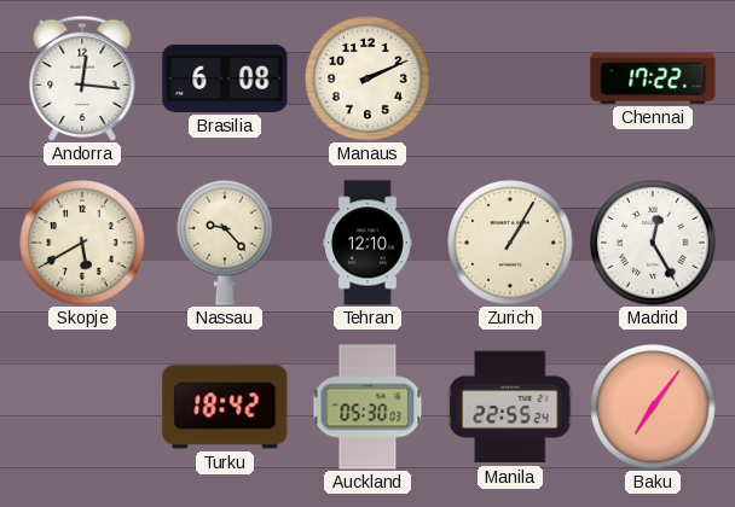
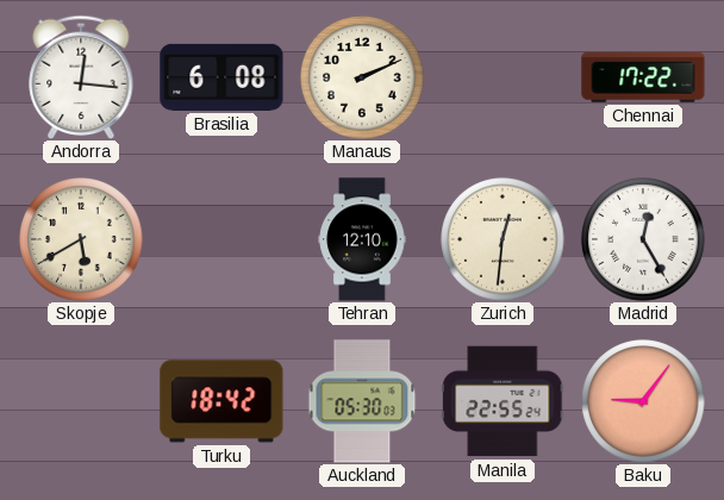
Nassau: 9:23 -> none
Zurich: 1:05 -> 12:31
Baku: 7:06 -> 9:06
